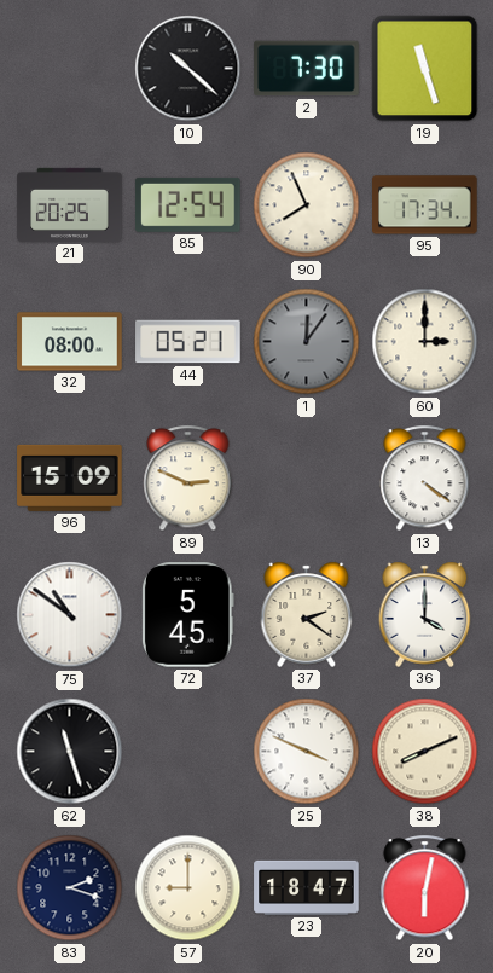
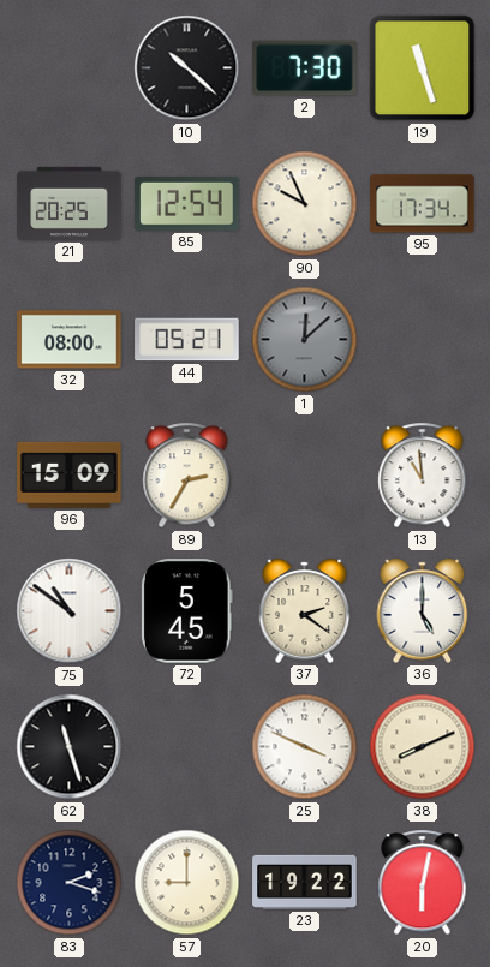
90: 7:56 -> 9:56
1: 12:06 -> 12:08
60: 3:00 -> none
89: 2:49 -> 2:35
13: 4:21 -> 10:59
36: 4:00 -> 5:00
23: 18:47 -> 19:22
